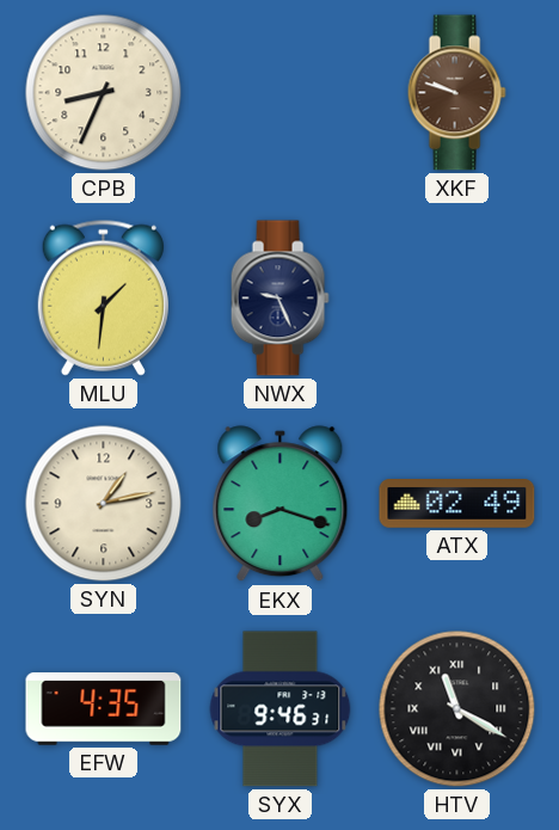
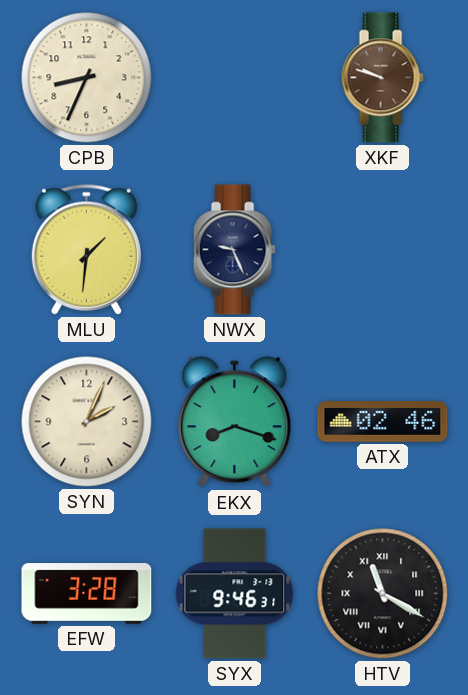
SYN: 1:13 -> 2:04
ATX: 02:49 -> 02:46
EFW: 4:35 -> 3:28
